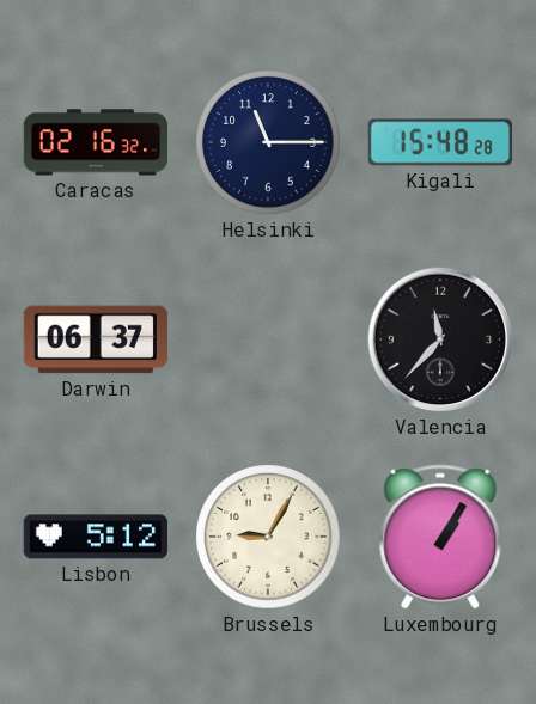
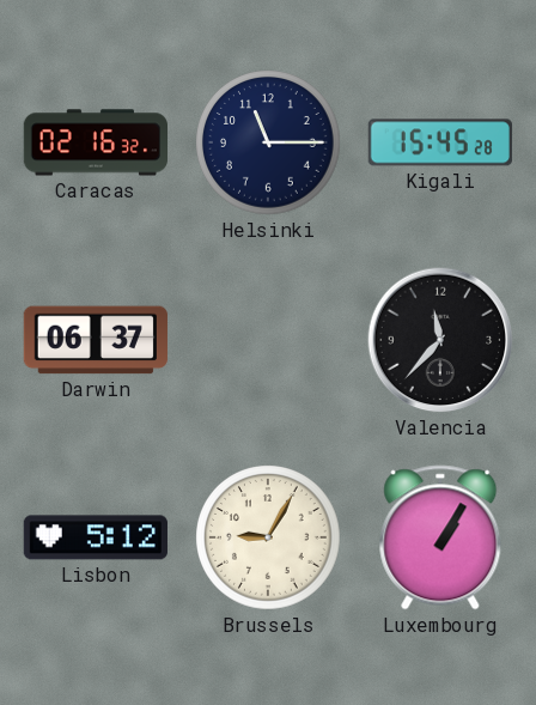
Kigali: 15:48 -> 15:45
